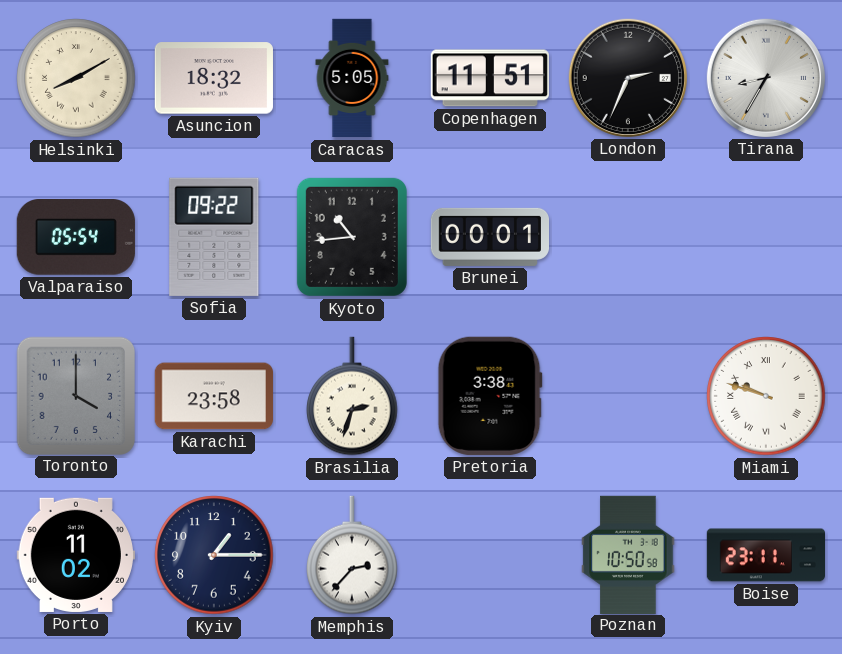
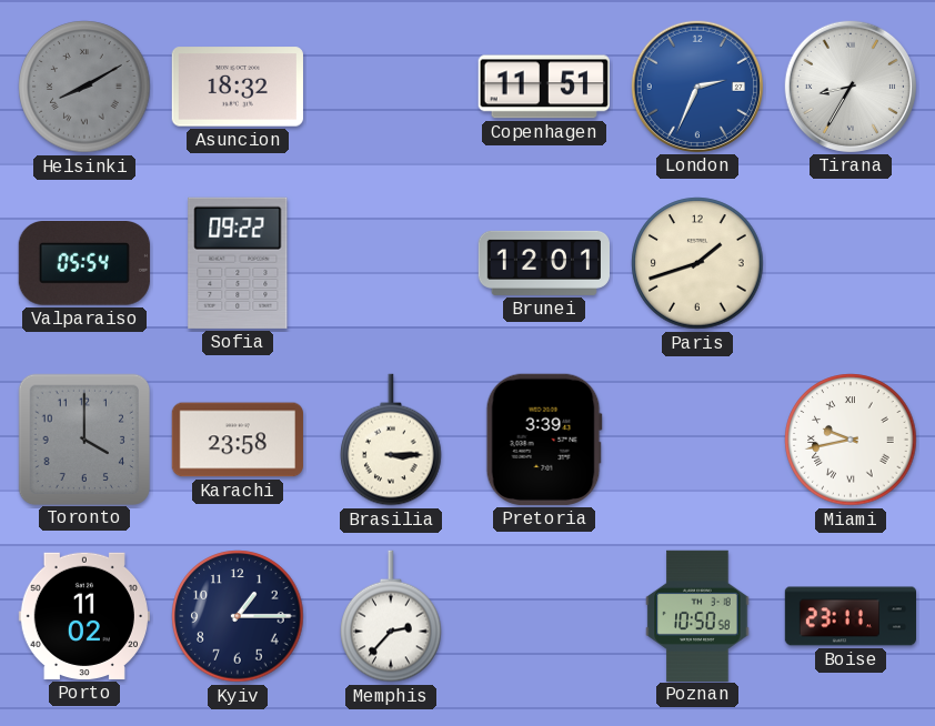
Helsinki dial: cream -> grey
Caracas: 5:05 -> none
London dial: black -> blue
Kyoto: 10:44 -> none
Brunei: 00:01 -> 12:01
Paris: none -> 1:42
Brasilia: 2:33 -> 3:15
Pretoria: 3:38 -> 3:39
Miami: 9:48 -> 9:43
